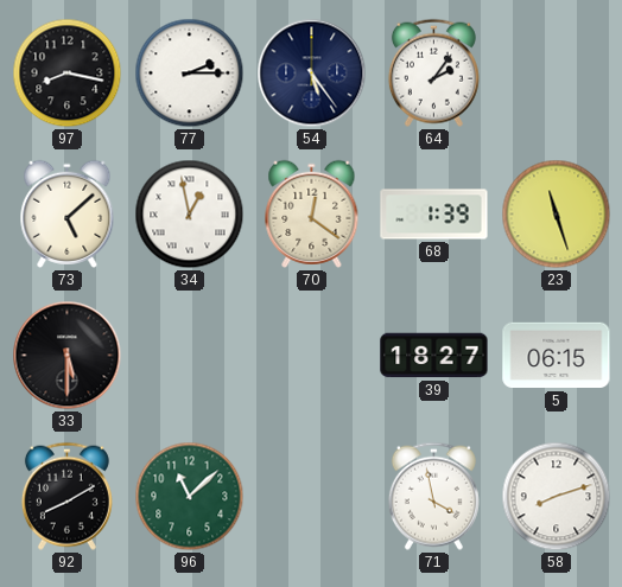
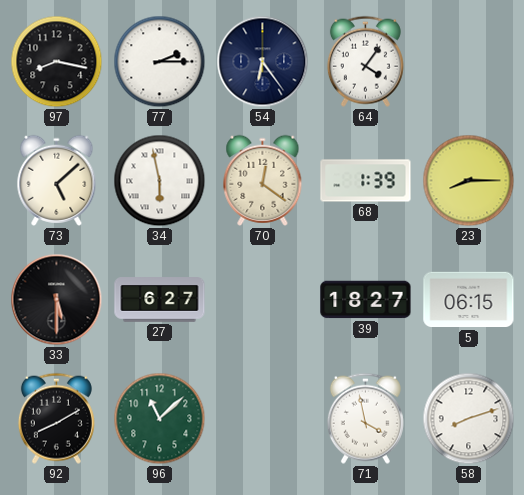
54: 5:24 -> 6:24
64: 2:06 -> 4:06
34: 12:58 -> 5:58
23: 11:27 -> 8:15
27: none -> 6:27
